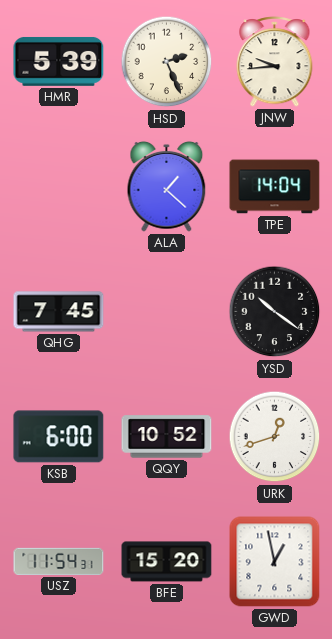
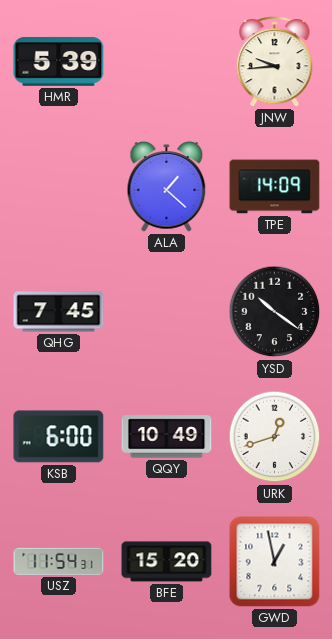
HSD: 2:26 -> none
TPE: 14:04 -> 14:09
QQY: 10:52 -> 10:49
